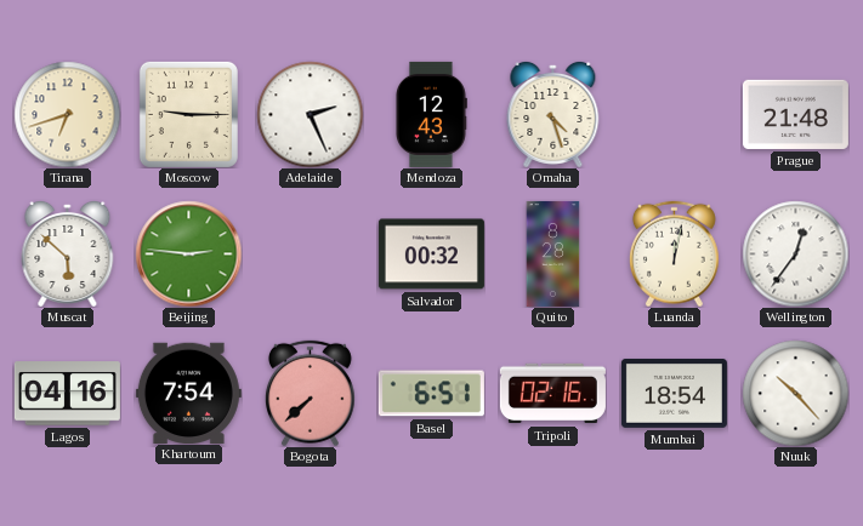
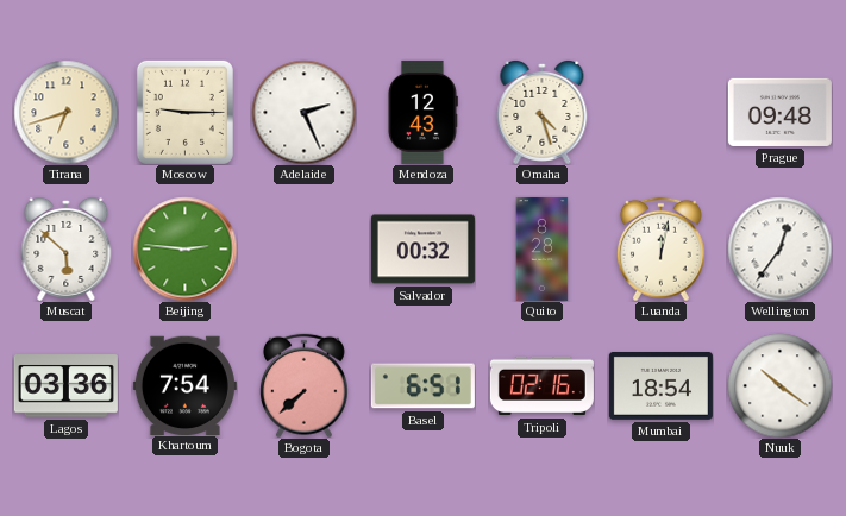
Prague: 21:48 -> 09:48
Lagos: 04:16 -> 03:36
Nuuk: 10:23 -> 10:21
